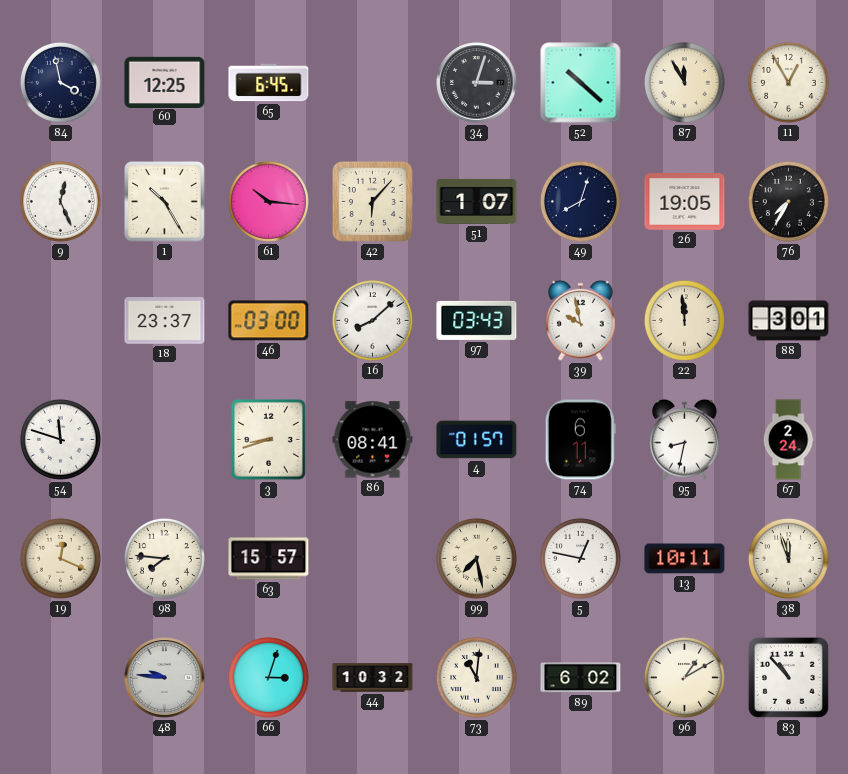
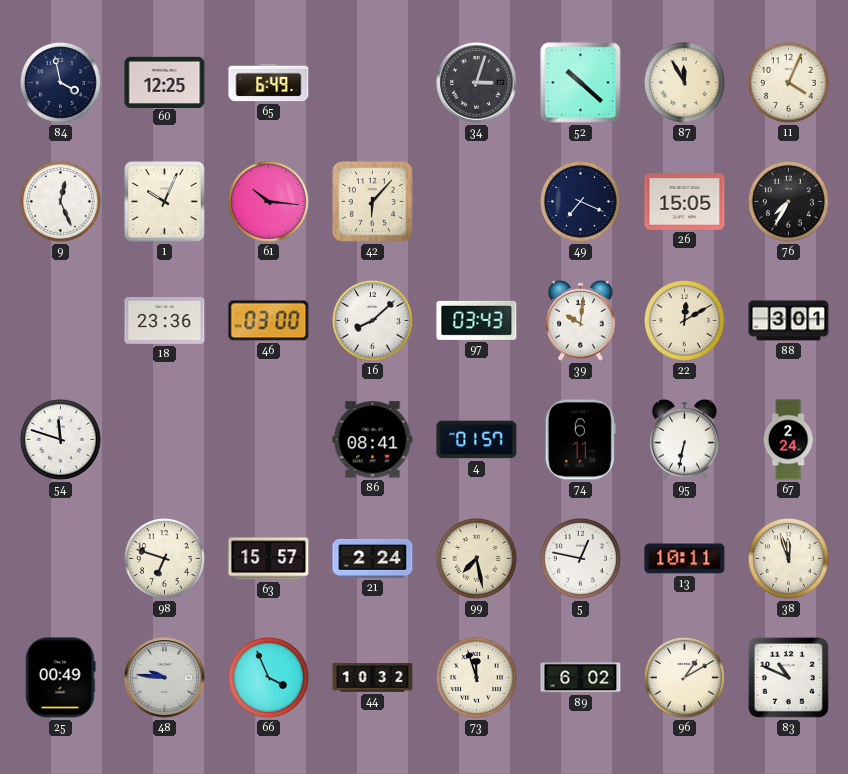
65: 6:45 -> 6:49
11: 12:55 -> 4:04
1: 10:25 -> 10:04
51: 1:07 -> none
49: 8:03 -> 7:19
26: 19:05 -> 15:05
18: 23:37 -> 23:36
39: 9:58 -> 10:01
22: 11:59 -> 12:10
3: 8:42 -> none
95: 8:32 -> 6:32
19: 12:19 -> none
98: 7:46 -> 6:48
21: none -> 2:24
25: none -> 00:49
66: 3:03 -> 3:56
73: 11:01 -> 11:57
83: 10:53 -> 10:49
